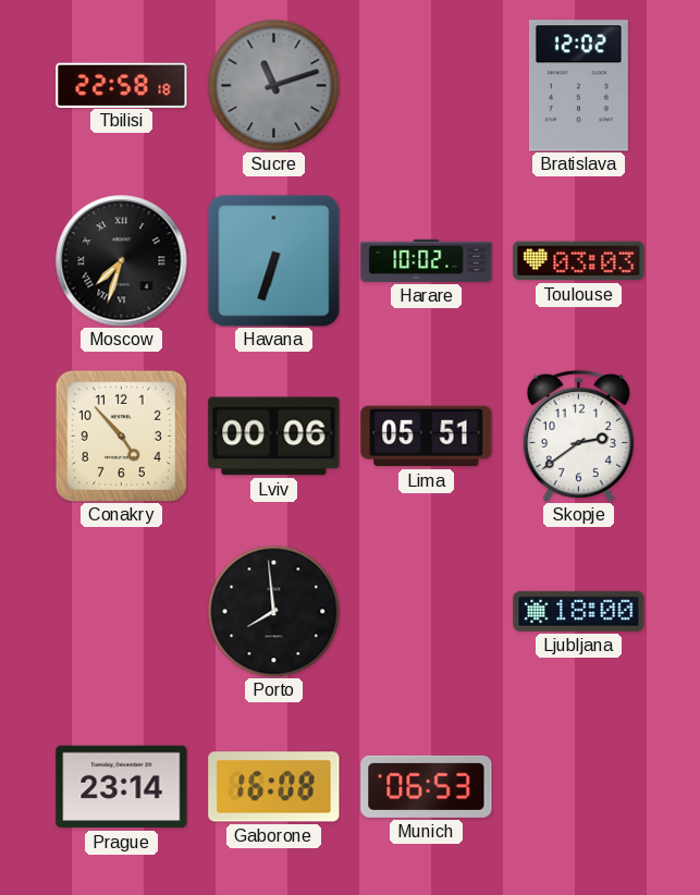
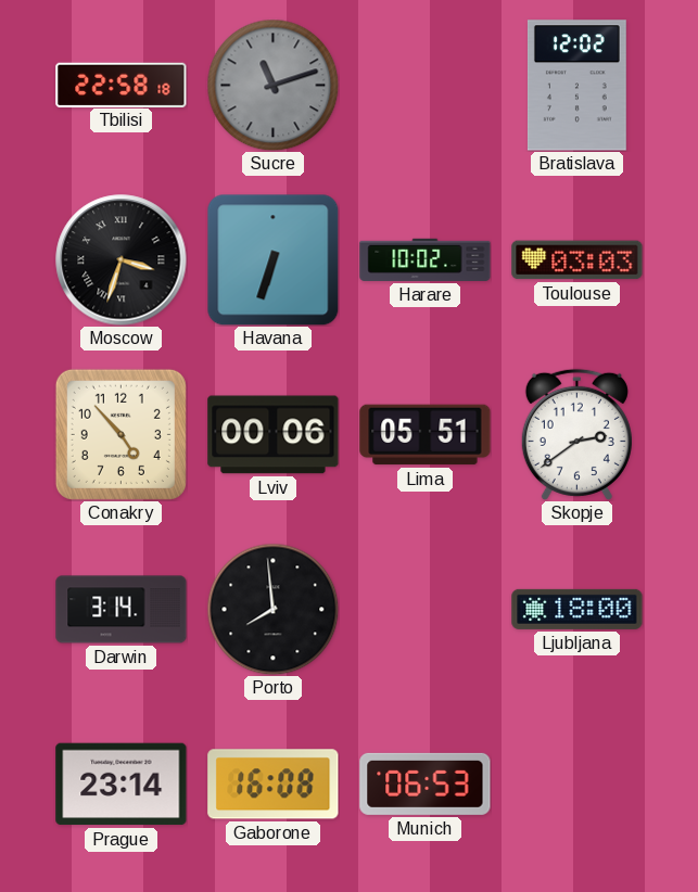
Moscow: 7:33 -> 3:33
Darwin: none -> 3:14
